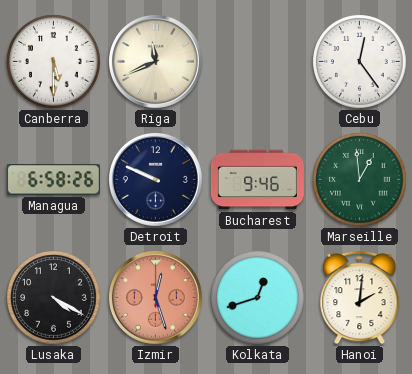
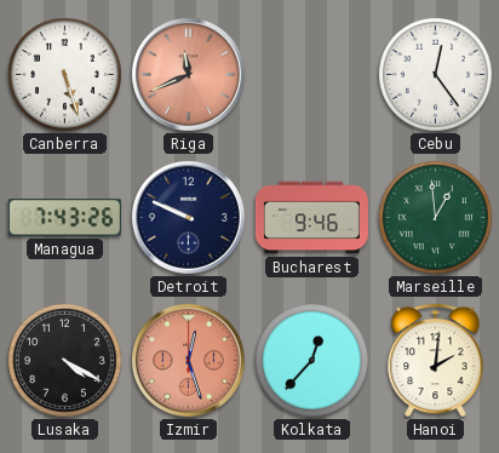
Canberra: 5:30 -> 5:27
Riga dial: cream -> salmon
Managua: 6:58 -> 7:43
Kolkata: 12:42 -> 12:37
